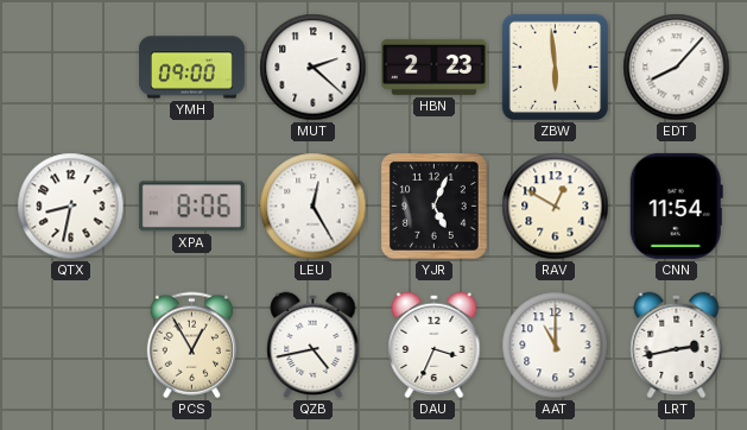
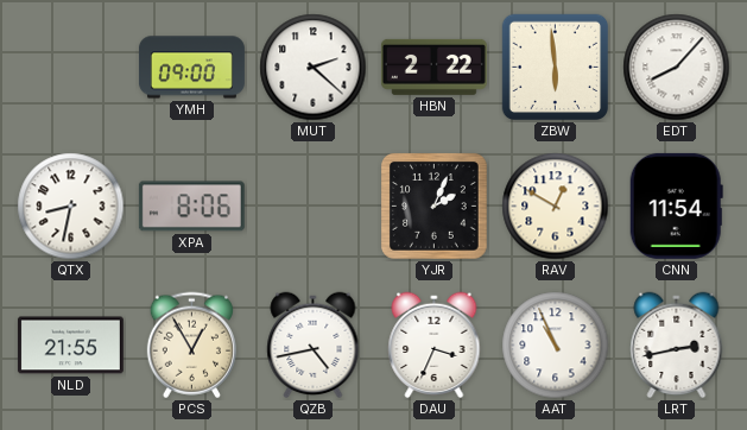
HBN: 2:23 -> 2:22
LEU: 12:25 -> none
YJR: 5:04 -> 2:04
NLD: none -> 21:55
AAT: 11:00 -> 10:56
